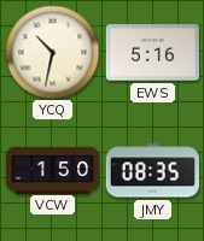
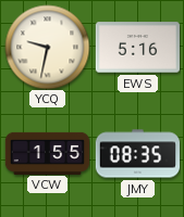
YCQ: 10:32 -> 9:32
VCW: 1:50 -> 1:55
